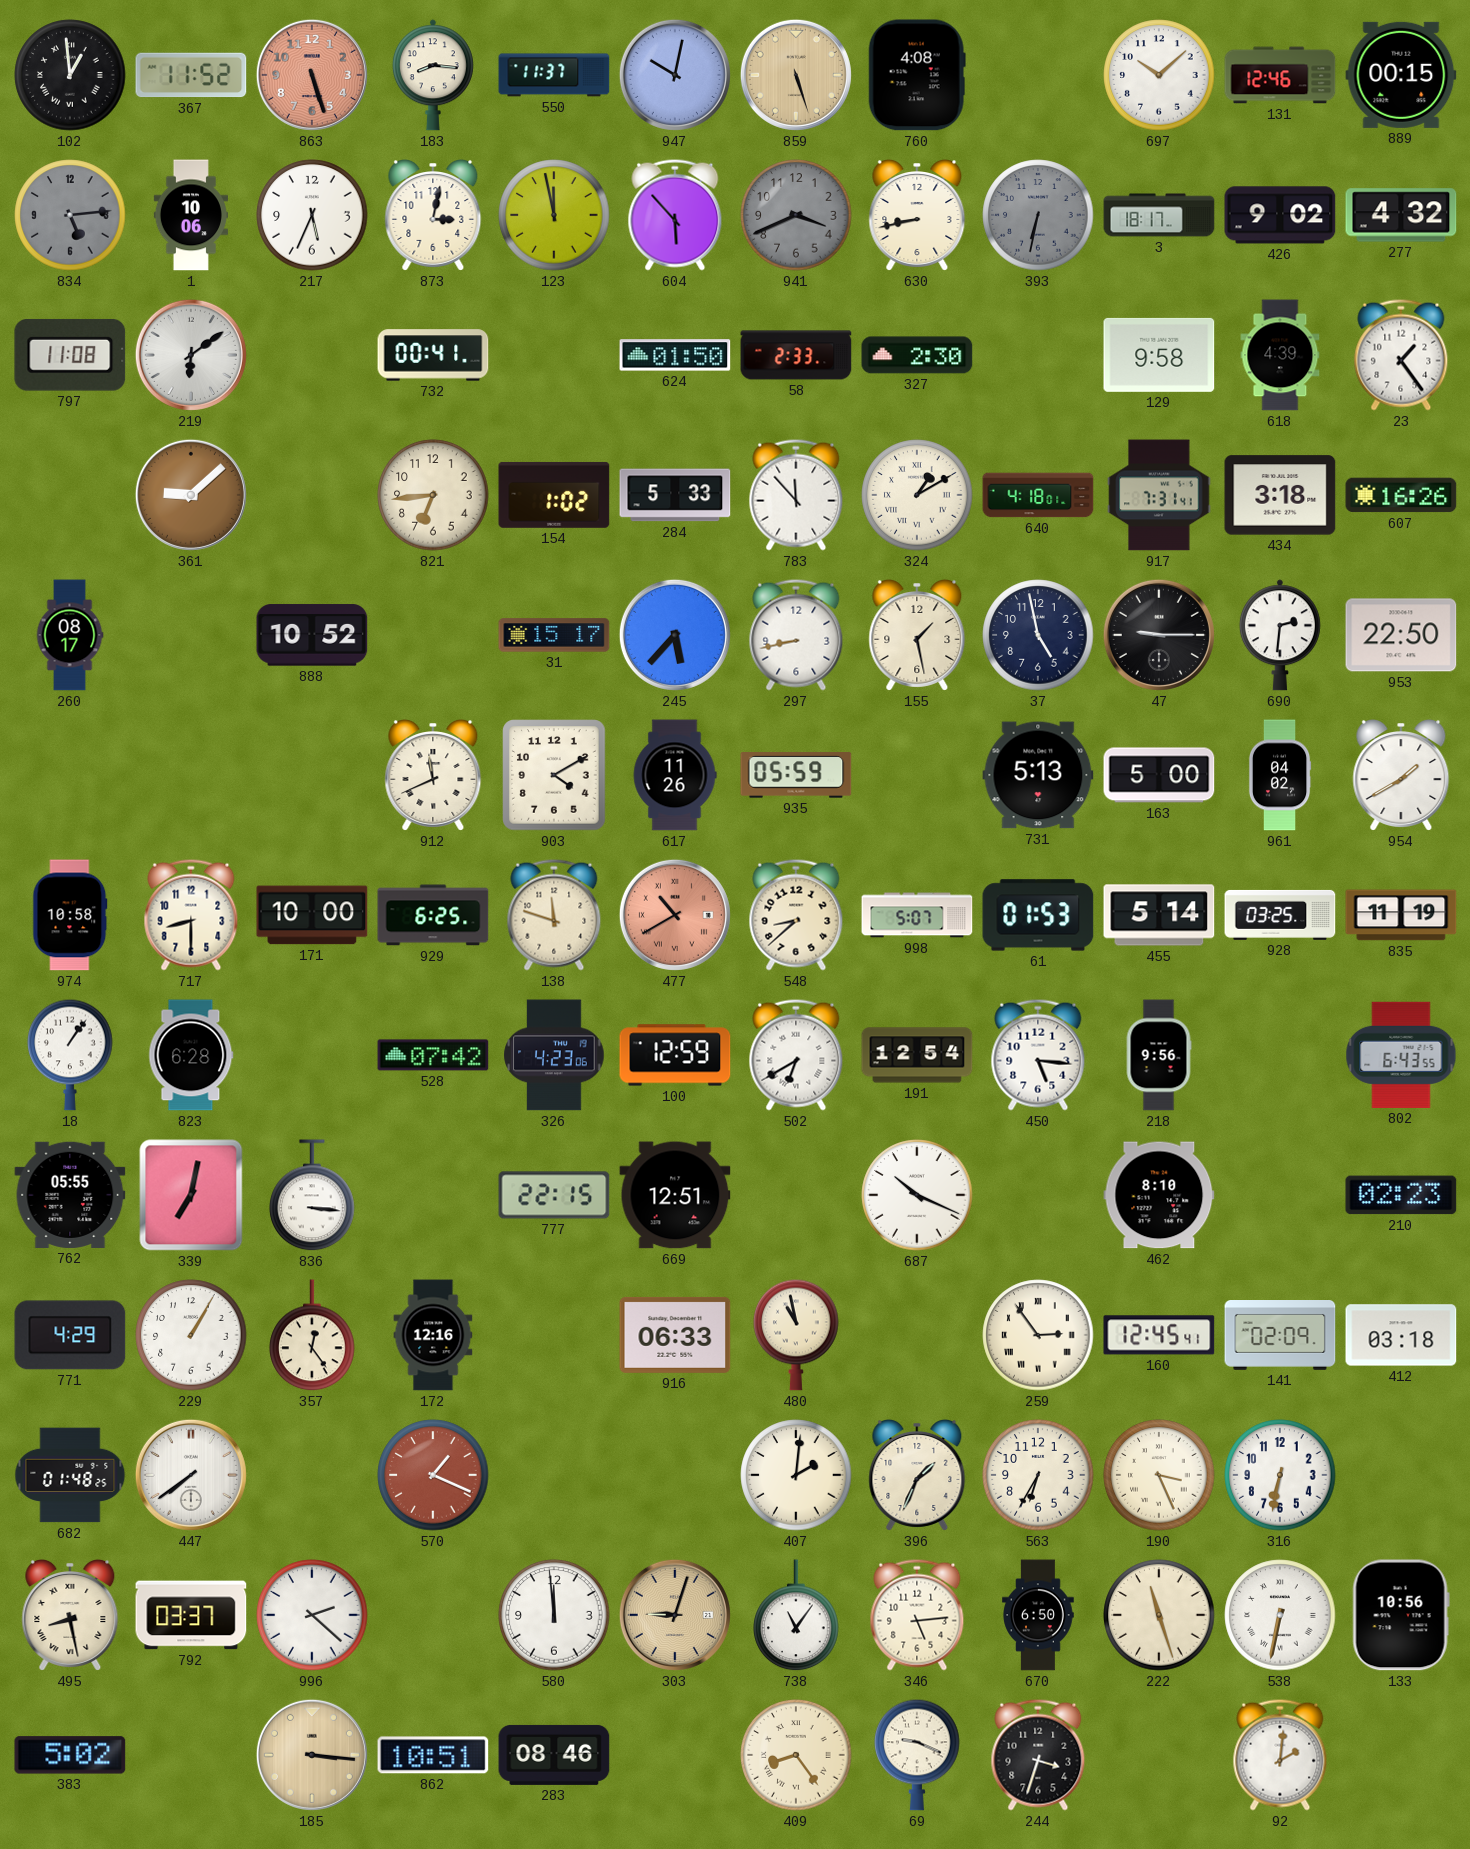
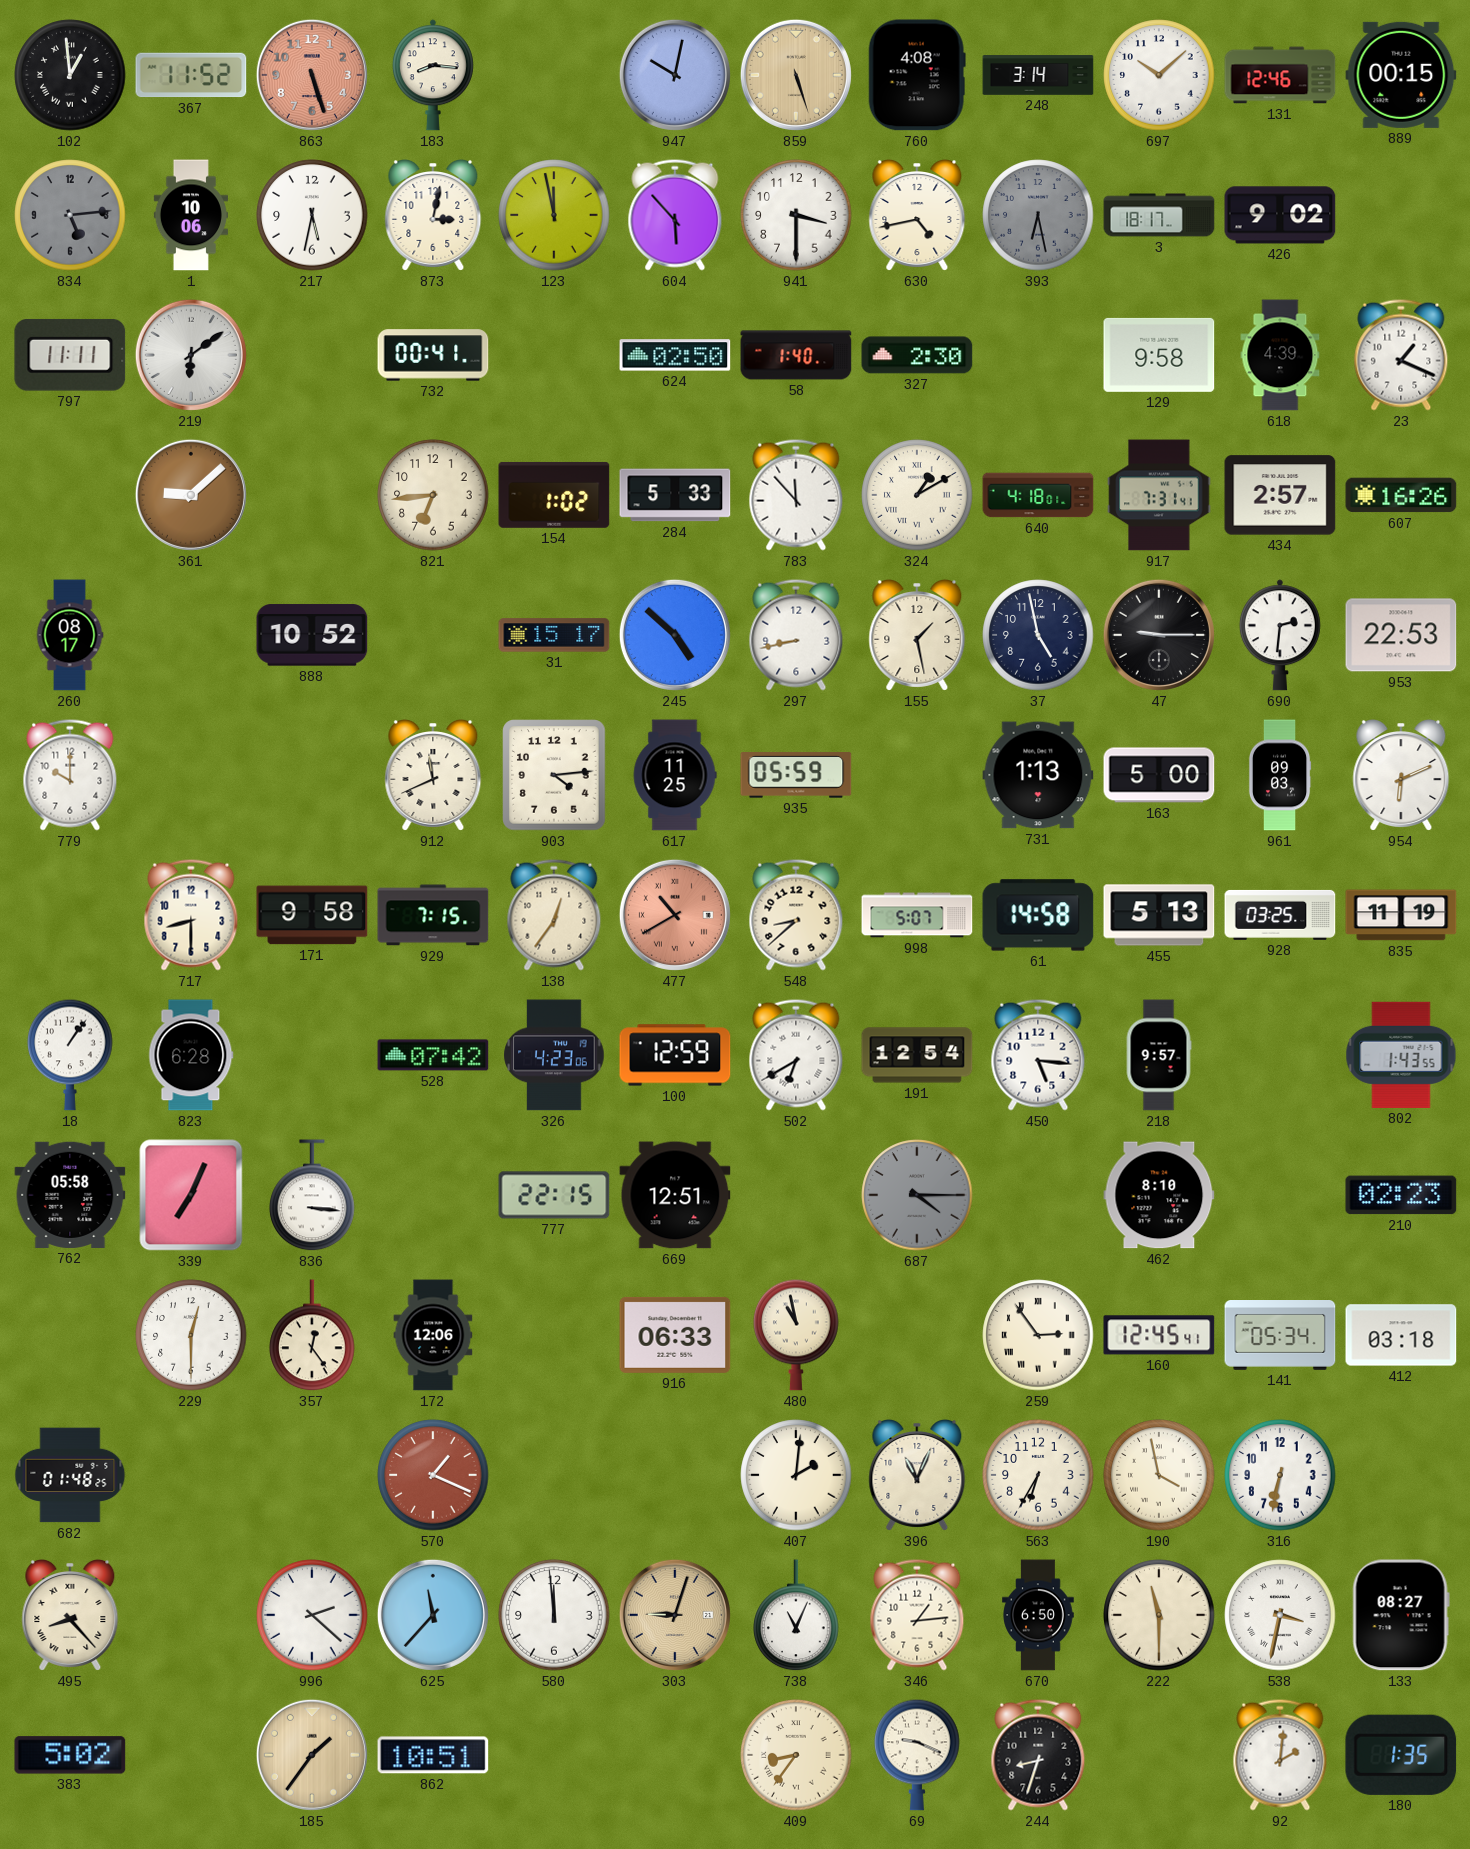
550: 11:37 -> none
248: none -> 3:14
217: 5:34 -> 5:32
941: 3:41 -> 3:30
941 dial: grey -> white
630: 8:43 -> 4:43
393: 6:32 -> 6:28
277: 4:32 -> none
797: 11:08 -> 11:11
624: 01:50 -> 02:50
58: 2:33 -> 1:40
23: 1:24 -> 1:19
434: 3:18 -> 2:57
245: 5:37 -> 4:52
953: 22:50 -> 22:53
779: none -> 10:00
903: 4:10 -> 4:14
617: 11:26 -> 11:25
731: 5:13 -> 1:13
961: 04:02 -> 09:03
954: 1:40 -> 6:11
974: 10:58 -> none
171: 10:00 -> 9:58
929: 6:25 -> 7:15
138: 11:48 -> 12:36
61: 01:53 -> 14:58
455: 5:14 -> 5:13
218: 9:56 -> 9:57
802: 6:43 -> 1:43
762: 05:55 -> 05:58
339: 7:02 -> 7:04
687: 10:19 -> 4:15
687 dial: white -> grey
771: 4:29 -> none
229: 1:05 -> 12:30
172: 12:16 -> 12:06
141: 02:09 -> 05:34
447: 7:39 -> none
396: 1:34 -> 11:04
190: 3:26 -> 3:58
495: 8:28 -> 8:23
792: 03:37 -> none
625: none -> 11:37
738: 11:06 -> 11:04
346: 5:14 -> 1:14
222: 11:27 -> 11:30
538: 6:32 -> 3:32
133: 10:56 -> 08:27
185: 3:16 -> 1:36
283: 08:46 -> none
409: 8:24 -> 8:36
244: 3:33 -> 8:33
180: none -> 1:35
